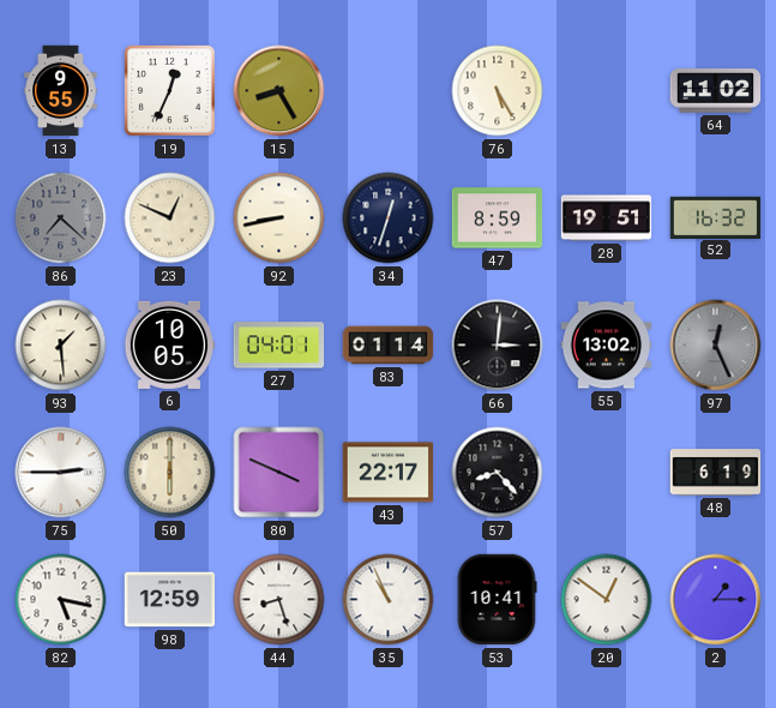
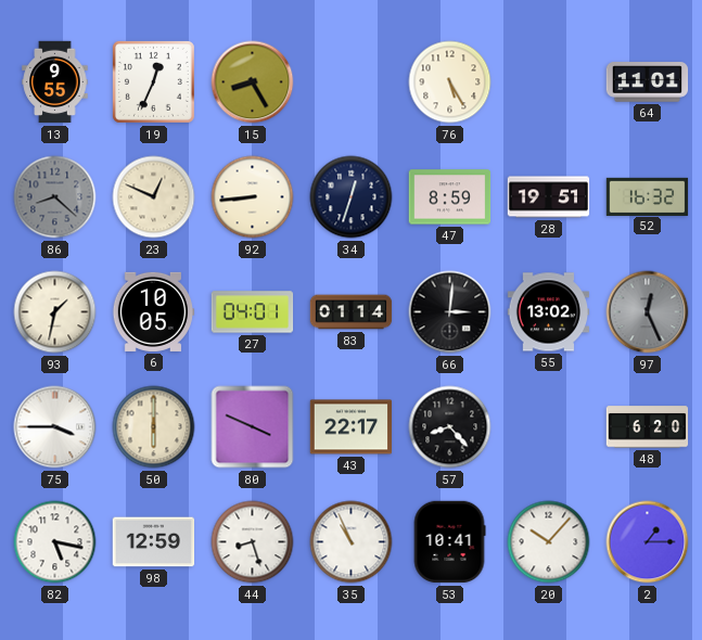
64: 11:02 -> 11:01
86: 7:22 -> 8:22
92: 8:43 -> 8:44
93: 1:29 -> 1:32
75: 2:45 -> 3:45
48: 6:19 -> 6:20
20: 12:51 -> 10:07
